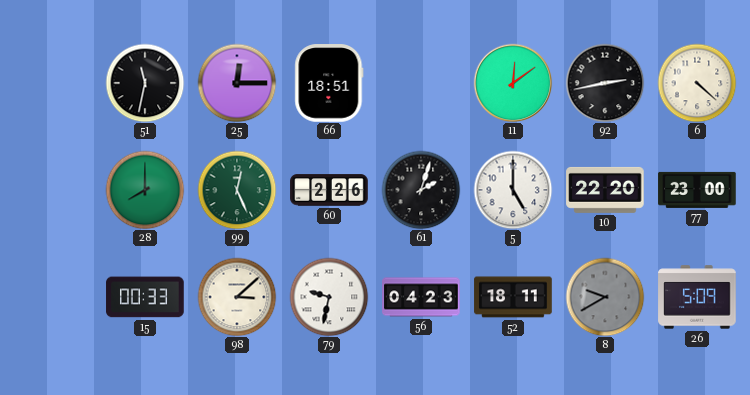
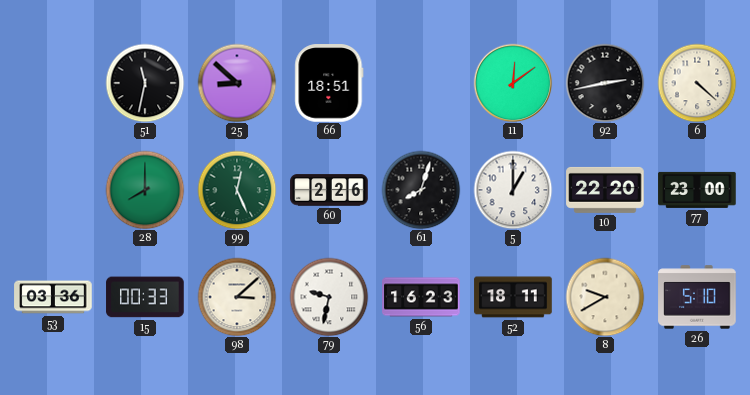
25: 12:15 -> 8:52
61: 2:03 -> 8:03
5: 5:00 -> 1:00
53: none -> 03:36
56: 04:23 -> 16:23
8 dial: grey -> cream
26: 5:09 -> 5:10
